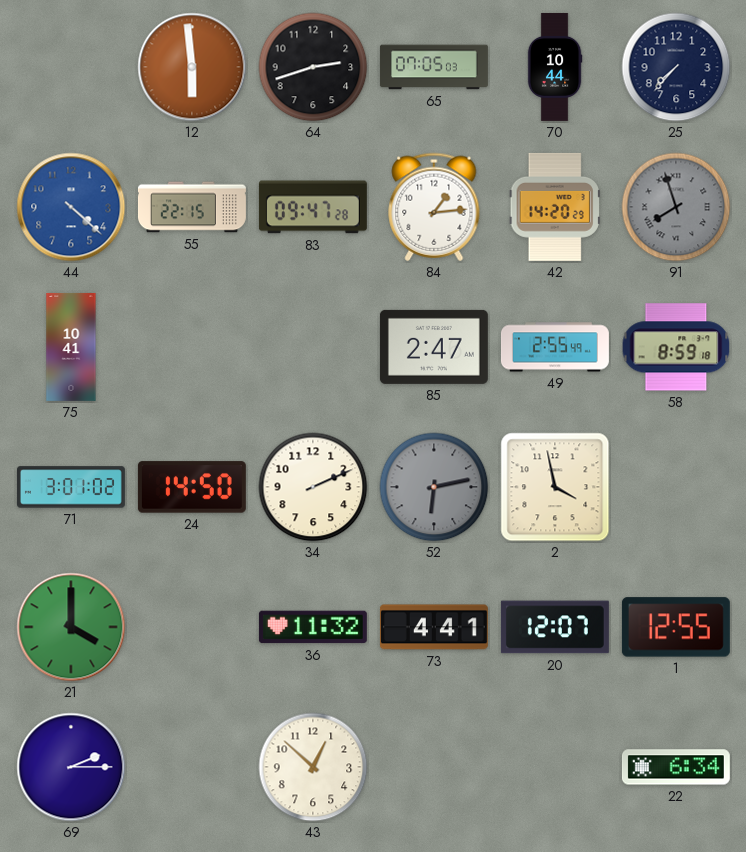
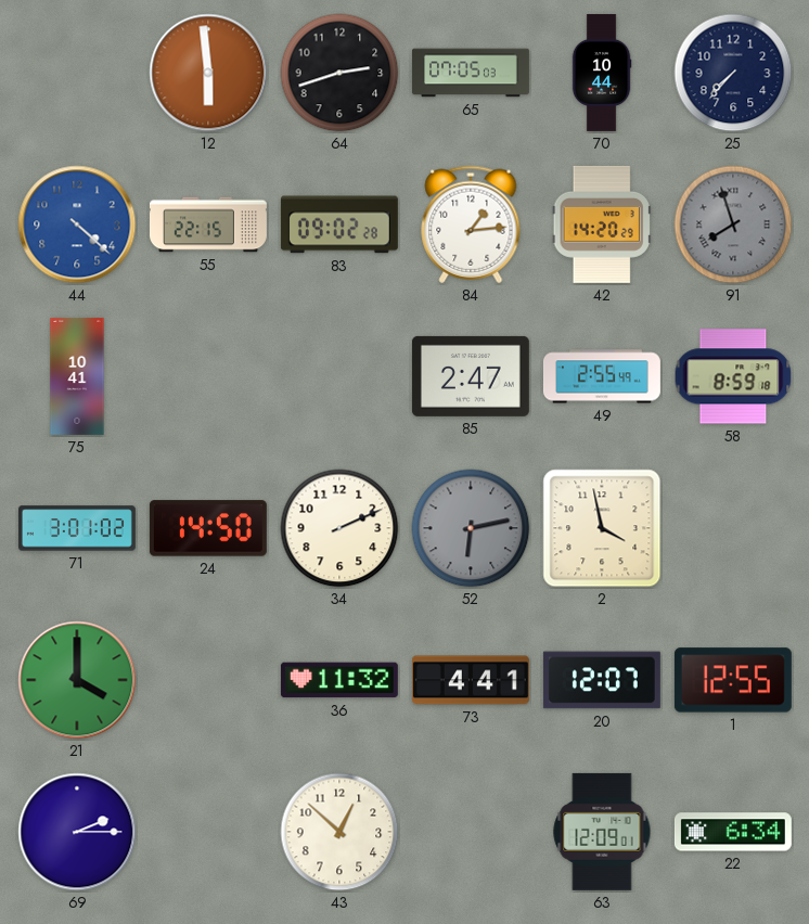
83: 09:47 -> 09:02
63: none -> 12:09
